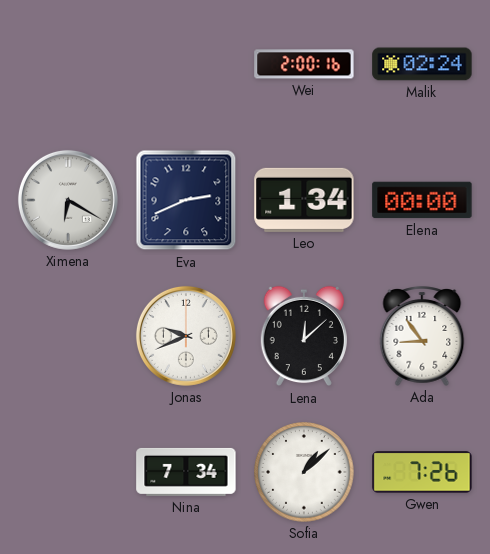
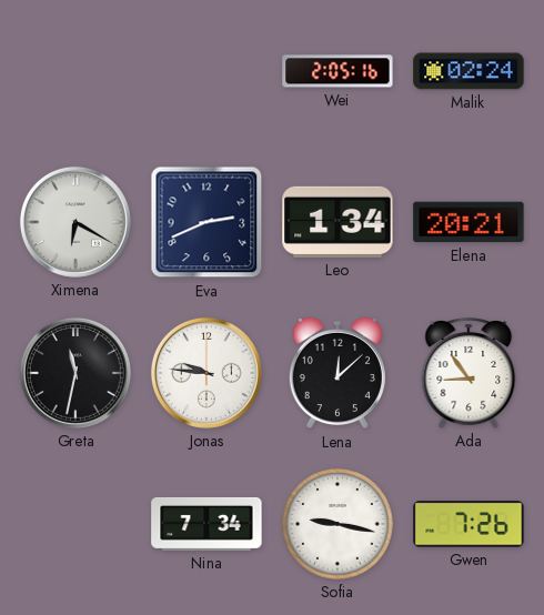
Wei: 2:00 -> 2:05
Elena: 00:00 -> 20:21
Greta: none -> 11:32
Jonas: 9:41 -> 9:46
Sofia: 1:08 -> 9:17
